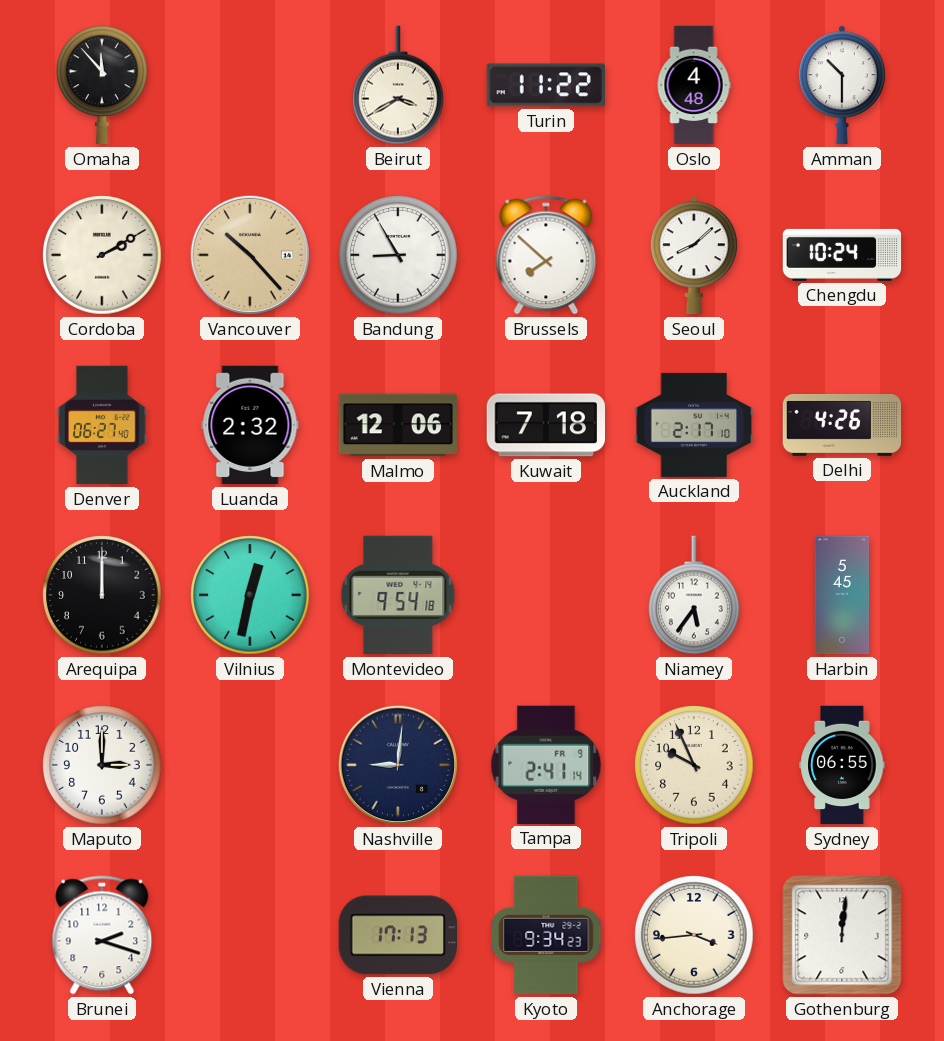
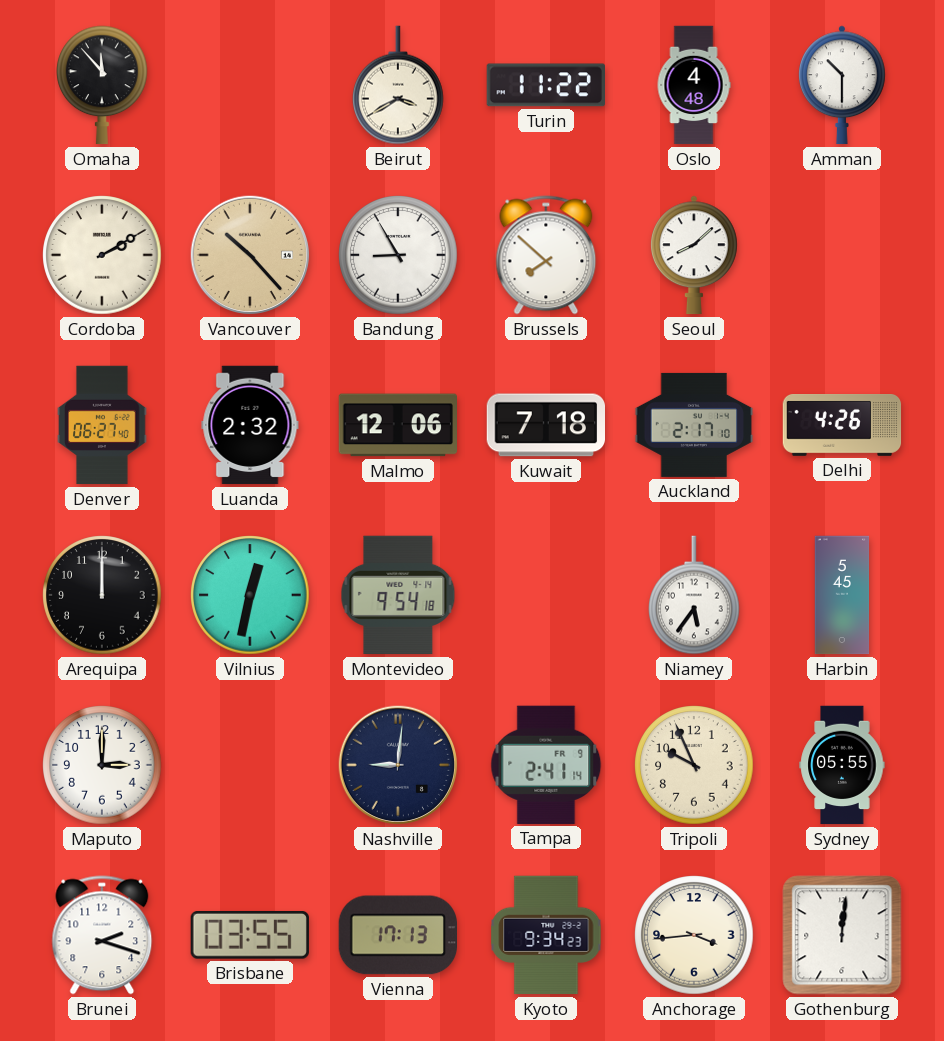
Chengdu: 10:24 -> none
Sydney: 06:55 -> 05:55
Brisbane: none -> 03:55
